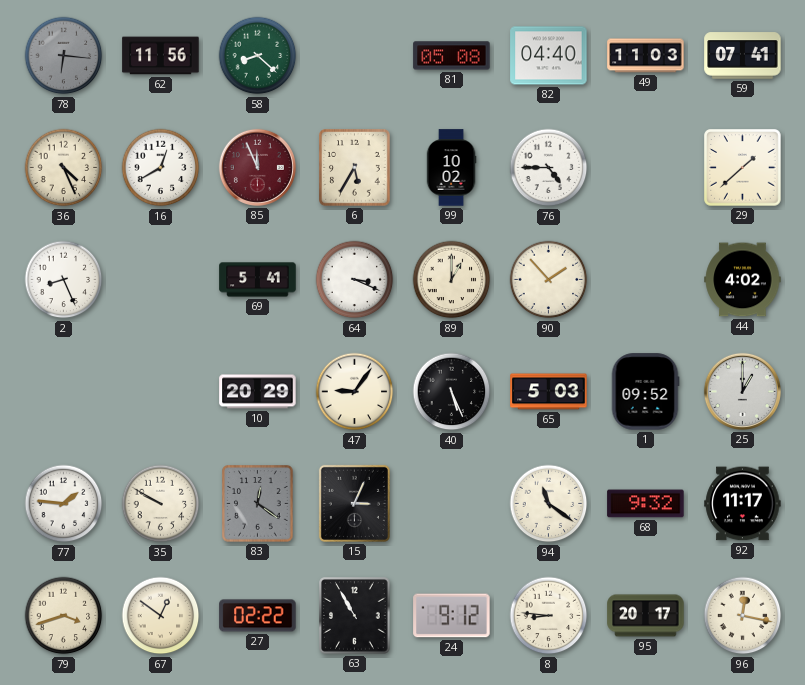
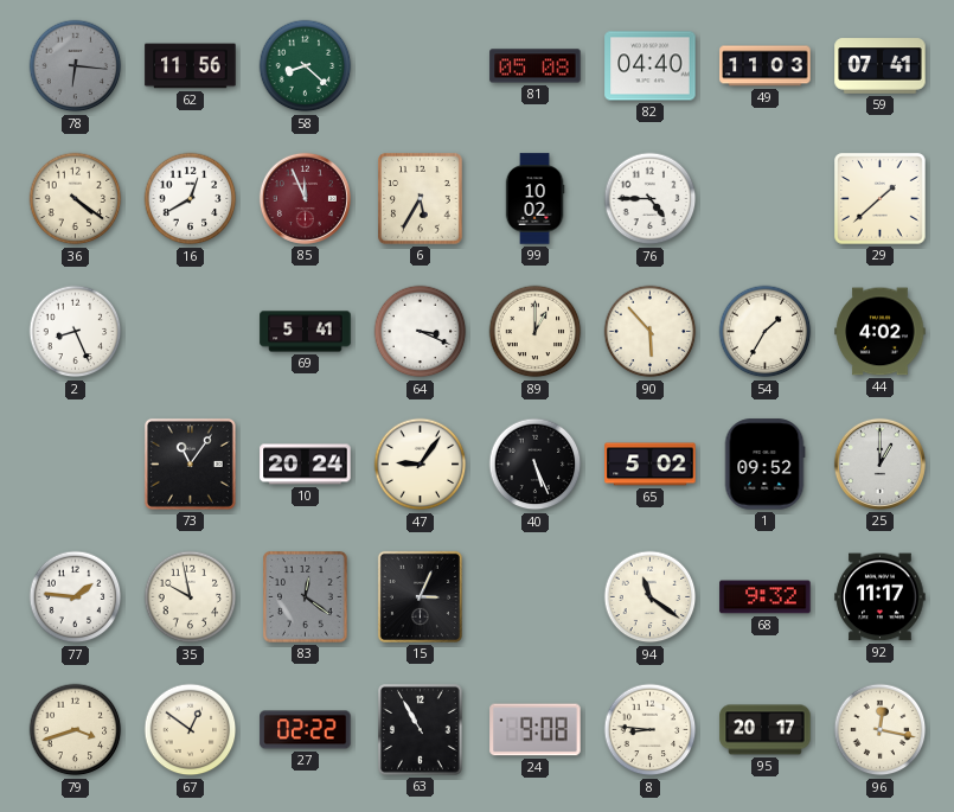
36: 4:26 -> 4:21
90: 1:53 -> 5:53
54: none -> 1:35
73: none -> 11:06
10: 20:29 -> 20:24
65: 5:03 -> 5:02
35: 9:50 -> 9:58
24: 9:12 -> 9:08
